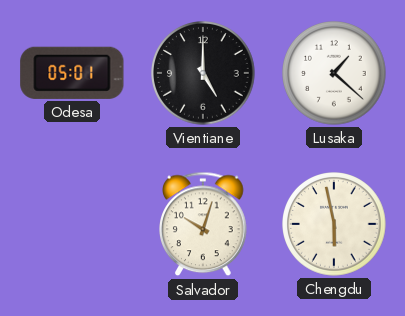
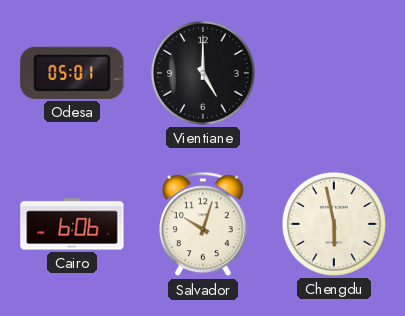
Lusaka: 1:22 -> none
Cairo: none -> 6:06
